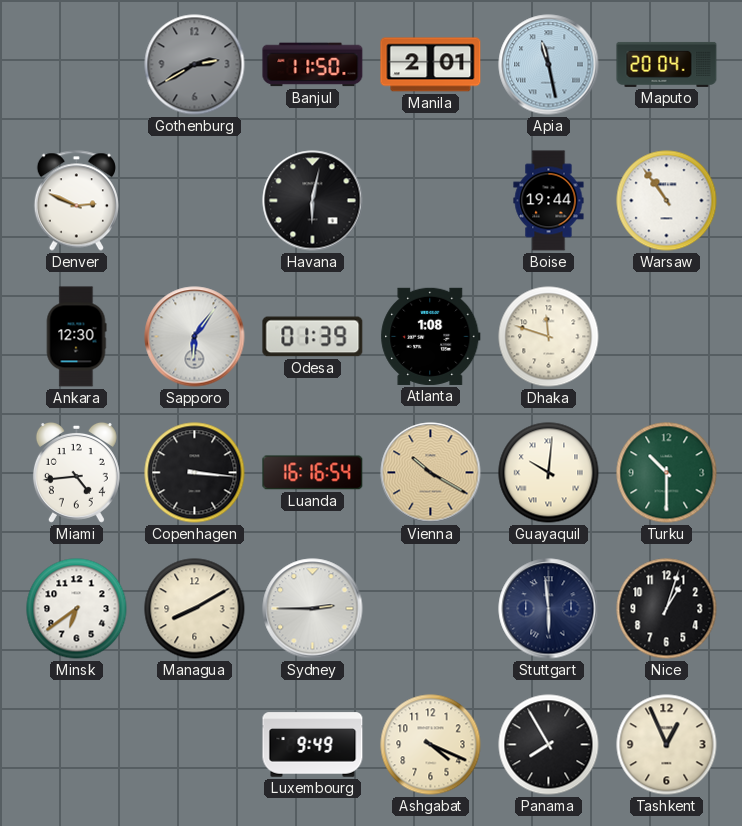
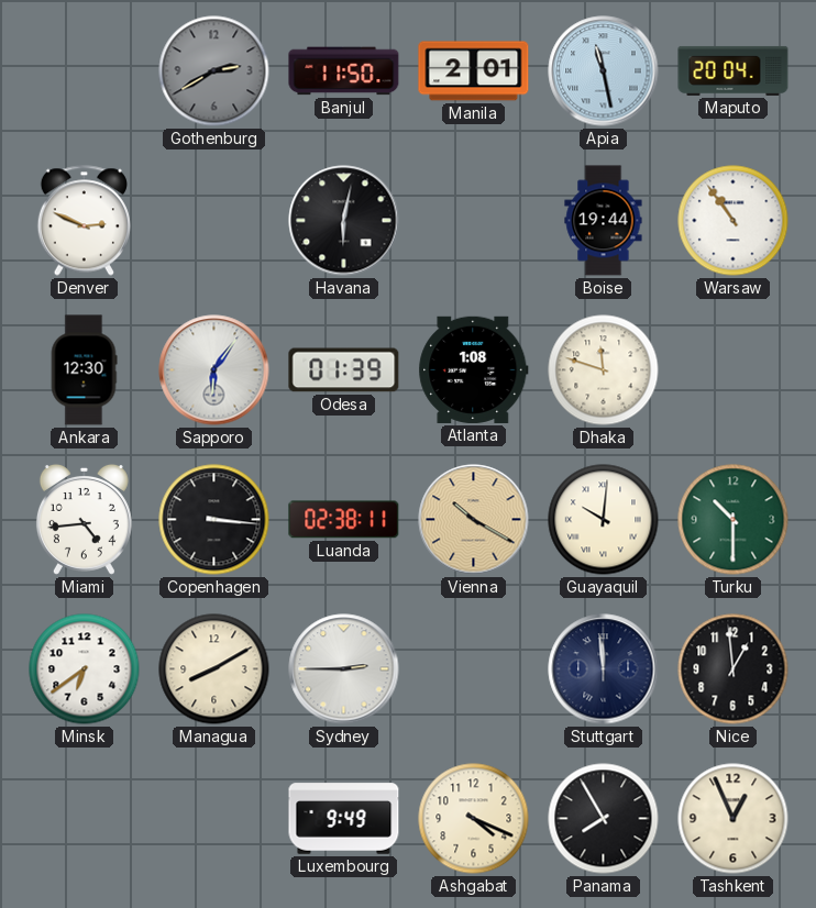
Luanda: 16:16 -> 02:38
Stuttgart: 5:59 -> 11:59
Nice: 1:03 -> 12:59
